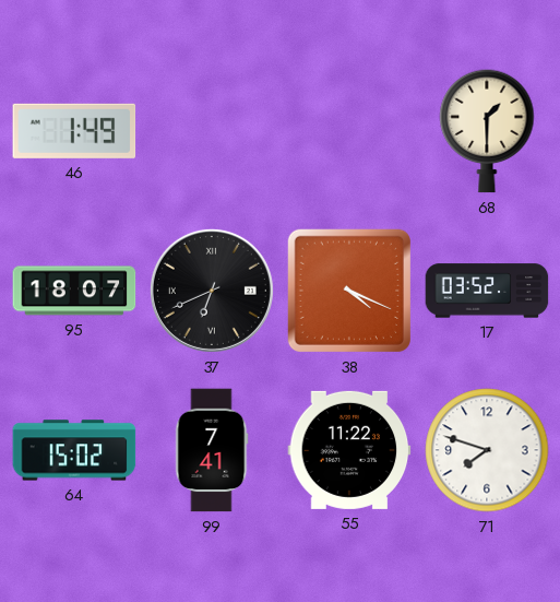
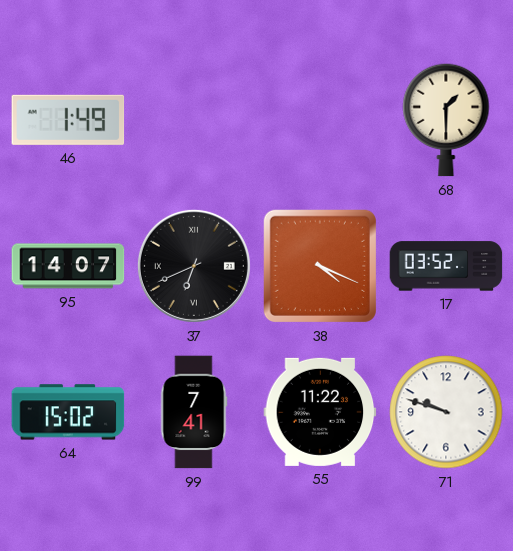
95: 18:07 -> 14:07
71: 7:48 -> 9:48
